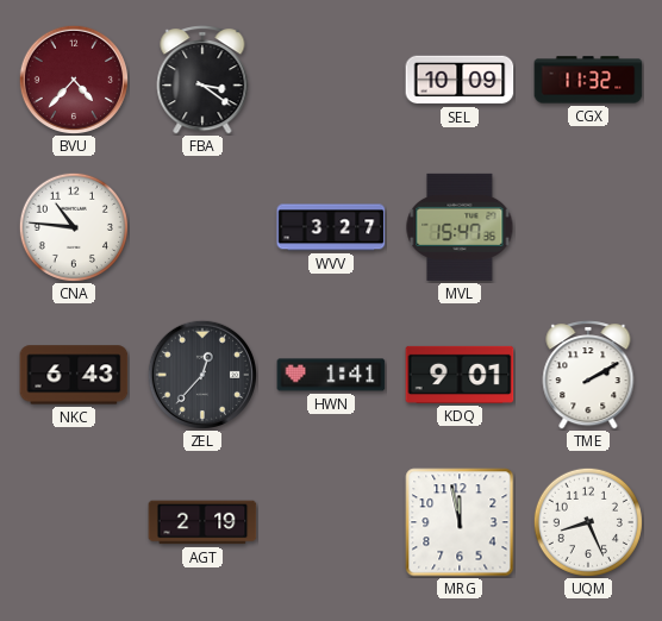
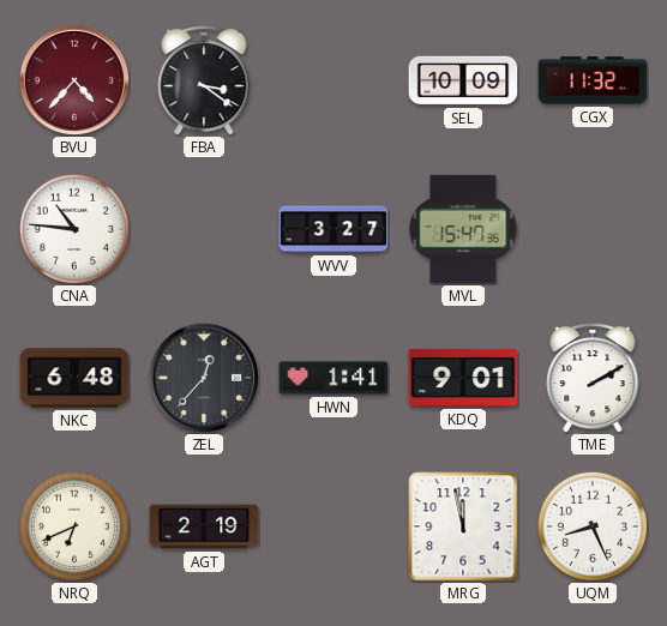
NKC: 6:43 -> 6:48
NRQ: none -> 6:41
